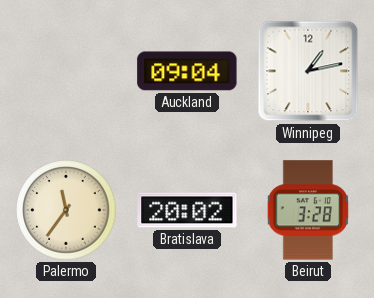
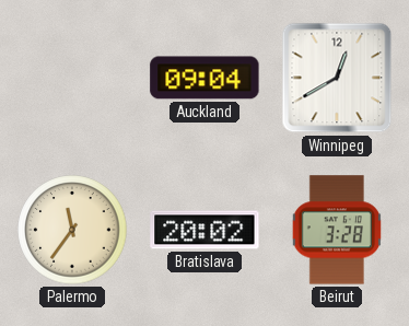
Winnipeg: 1:13 -> 12:40
